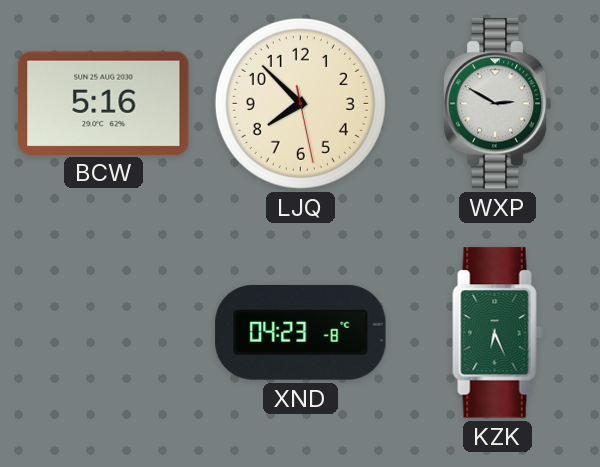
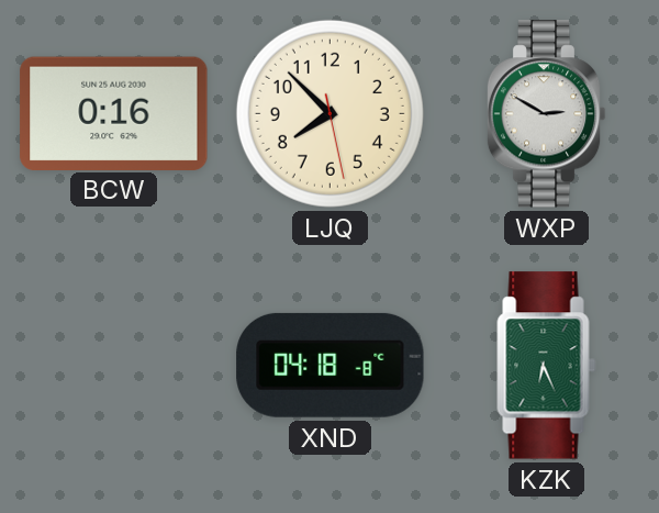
BCW: 5:16 -> 0:16
XND: 04:23 -> 04:18
